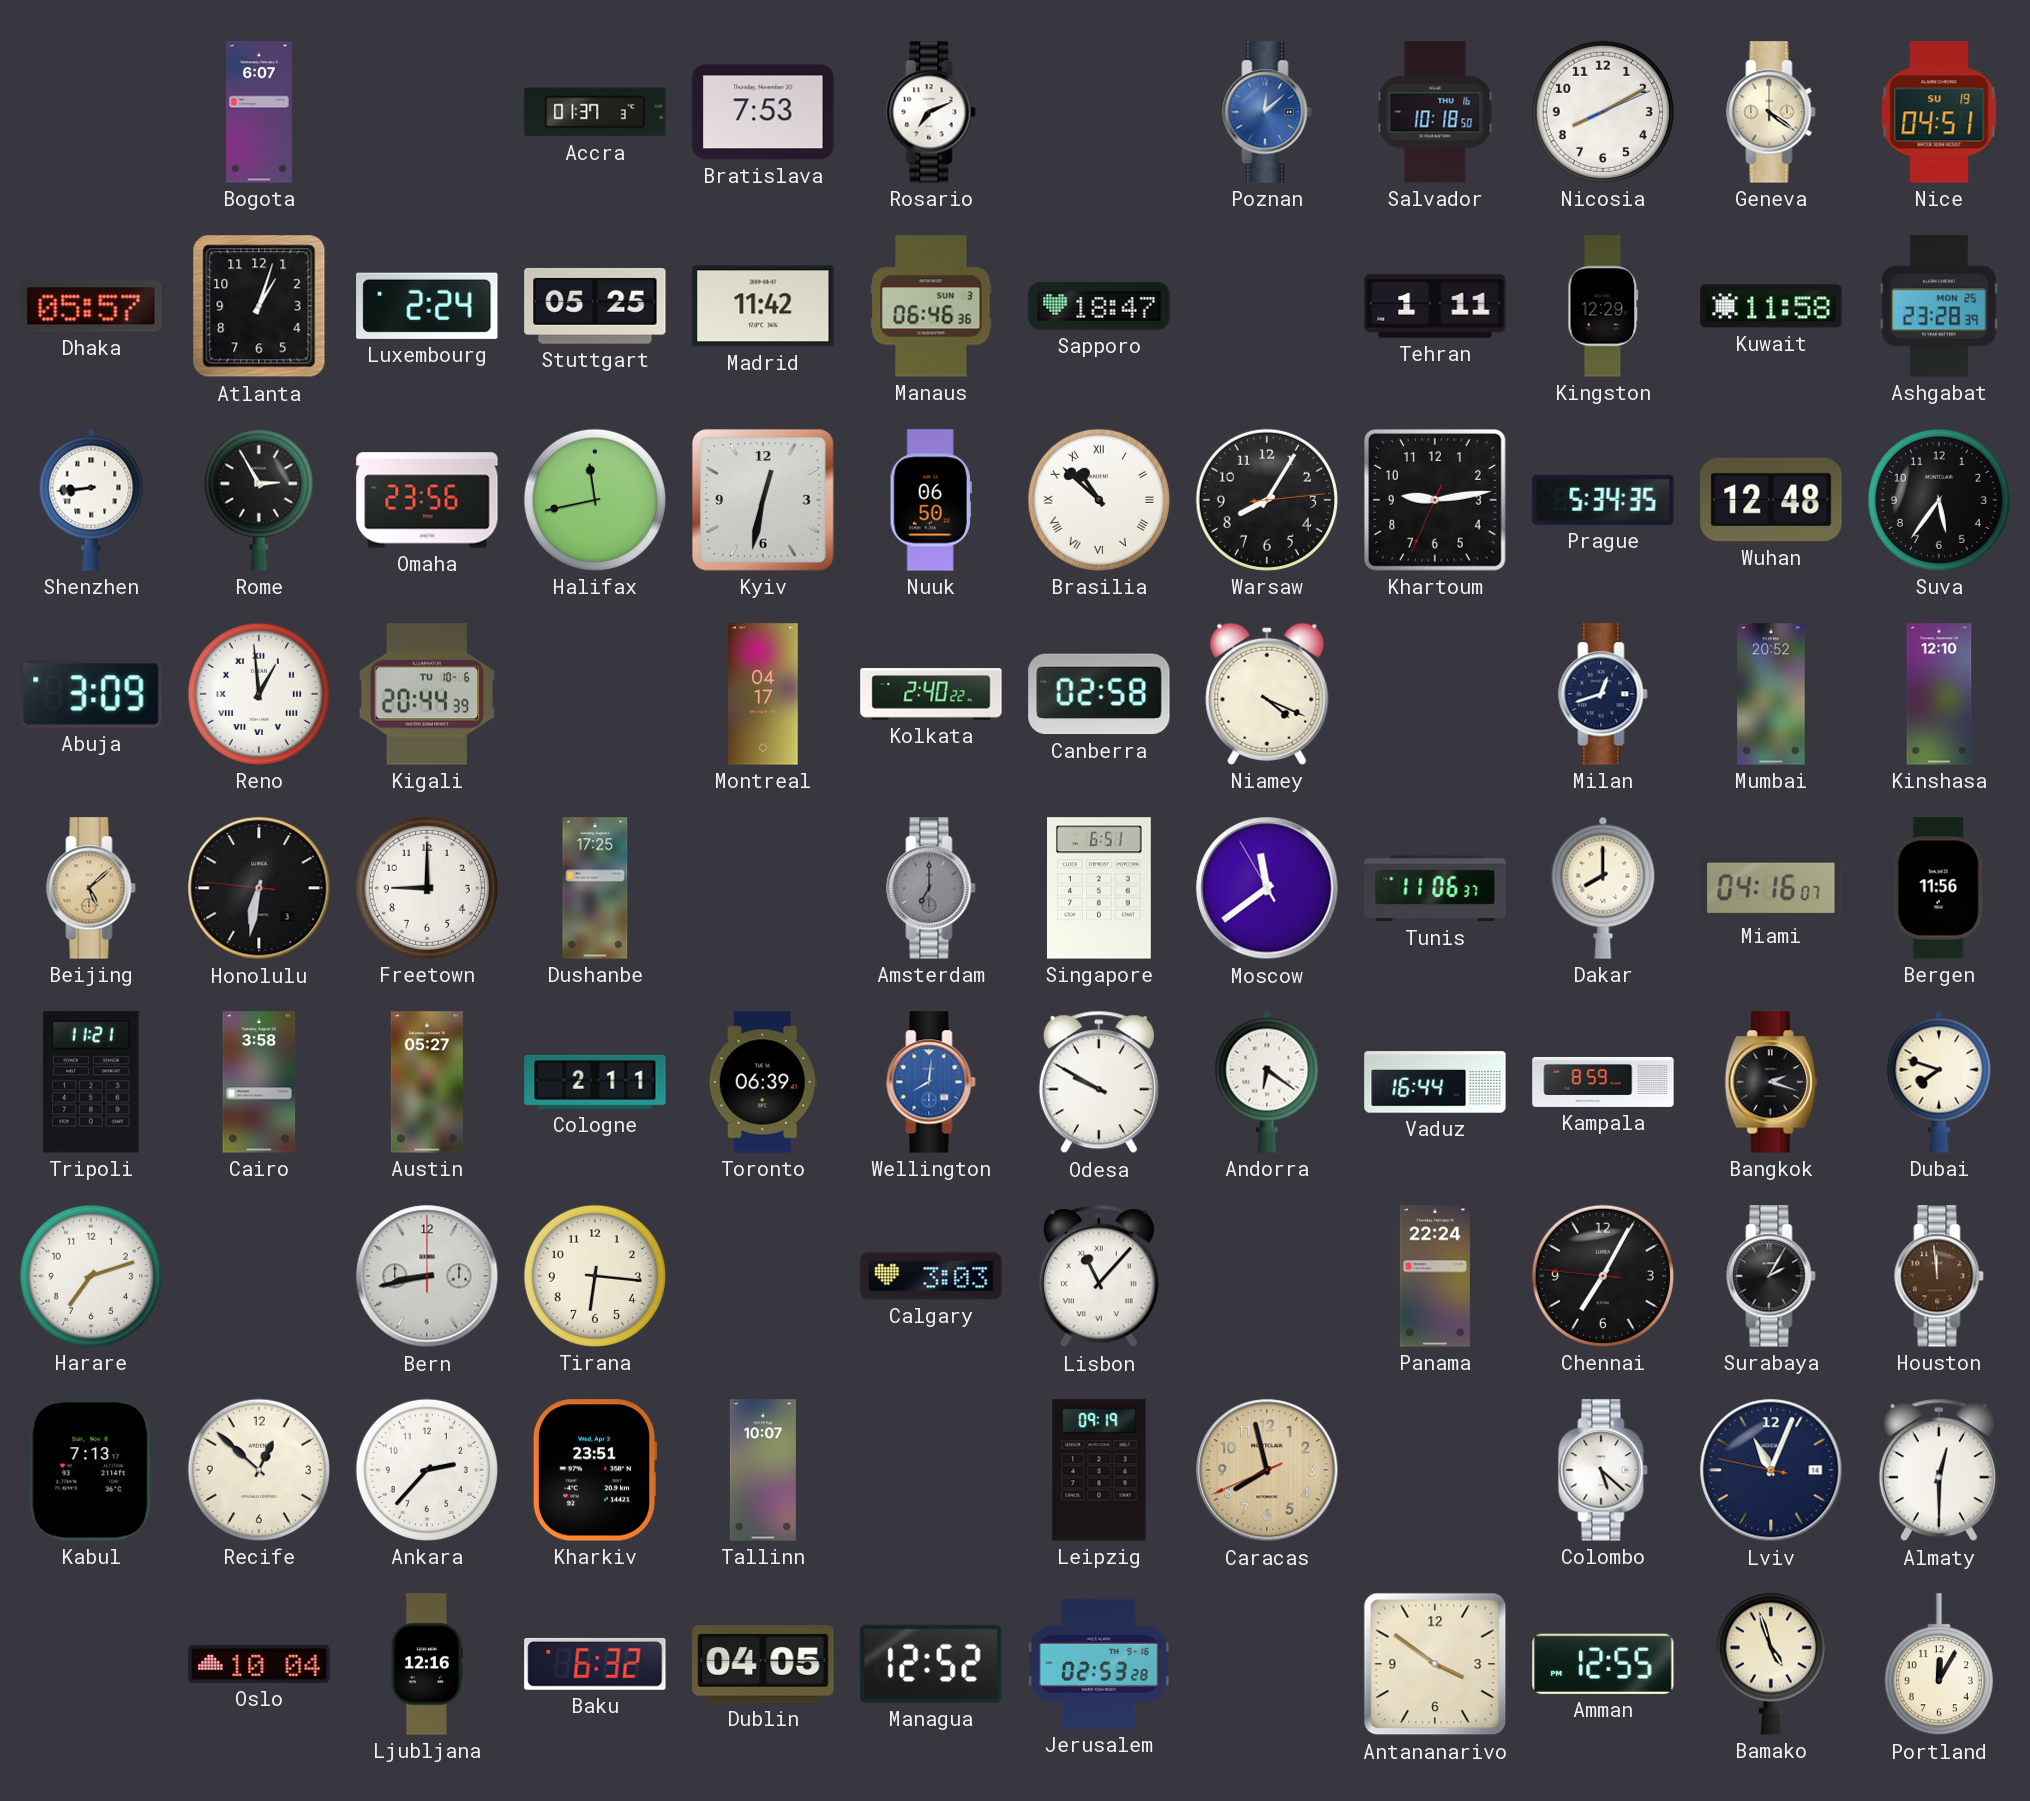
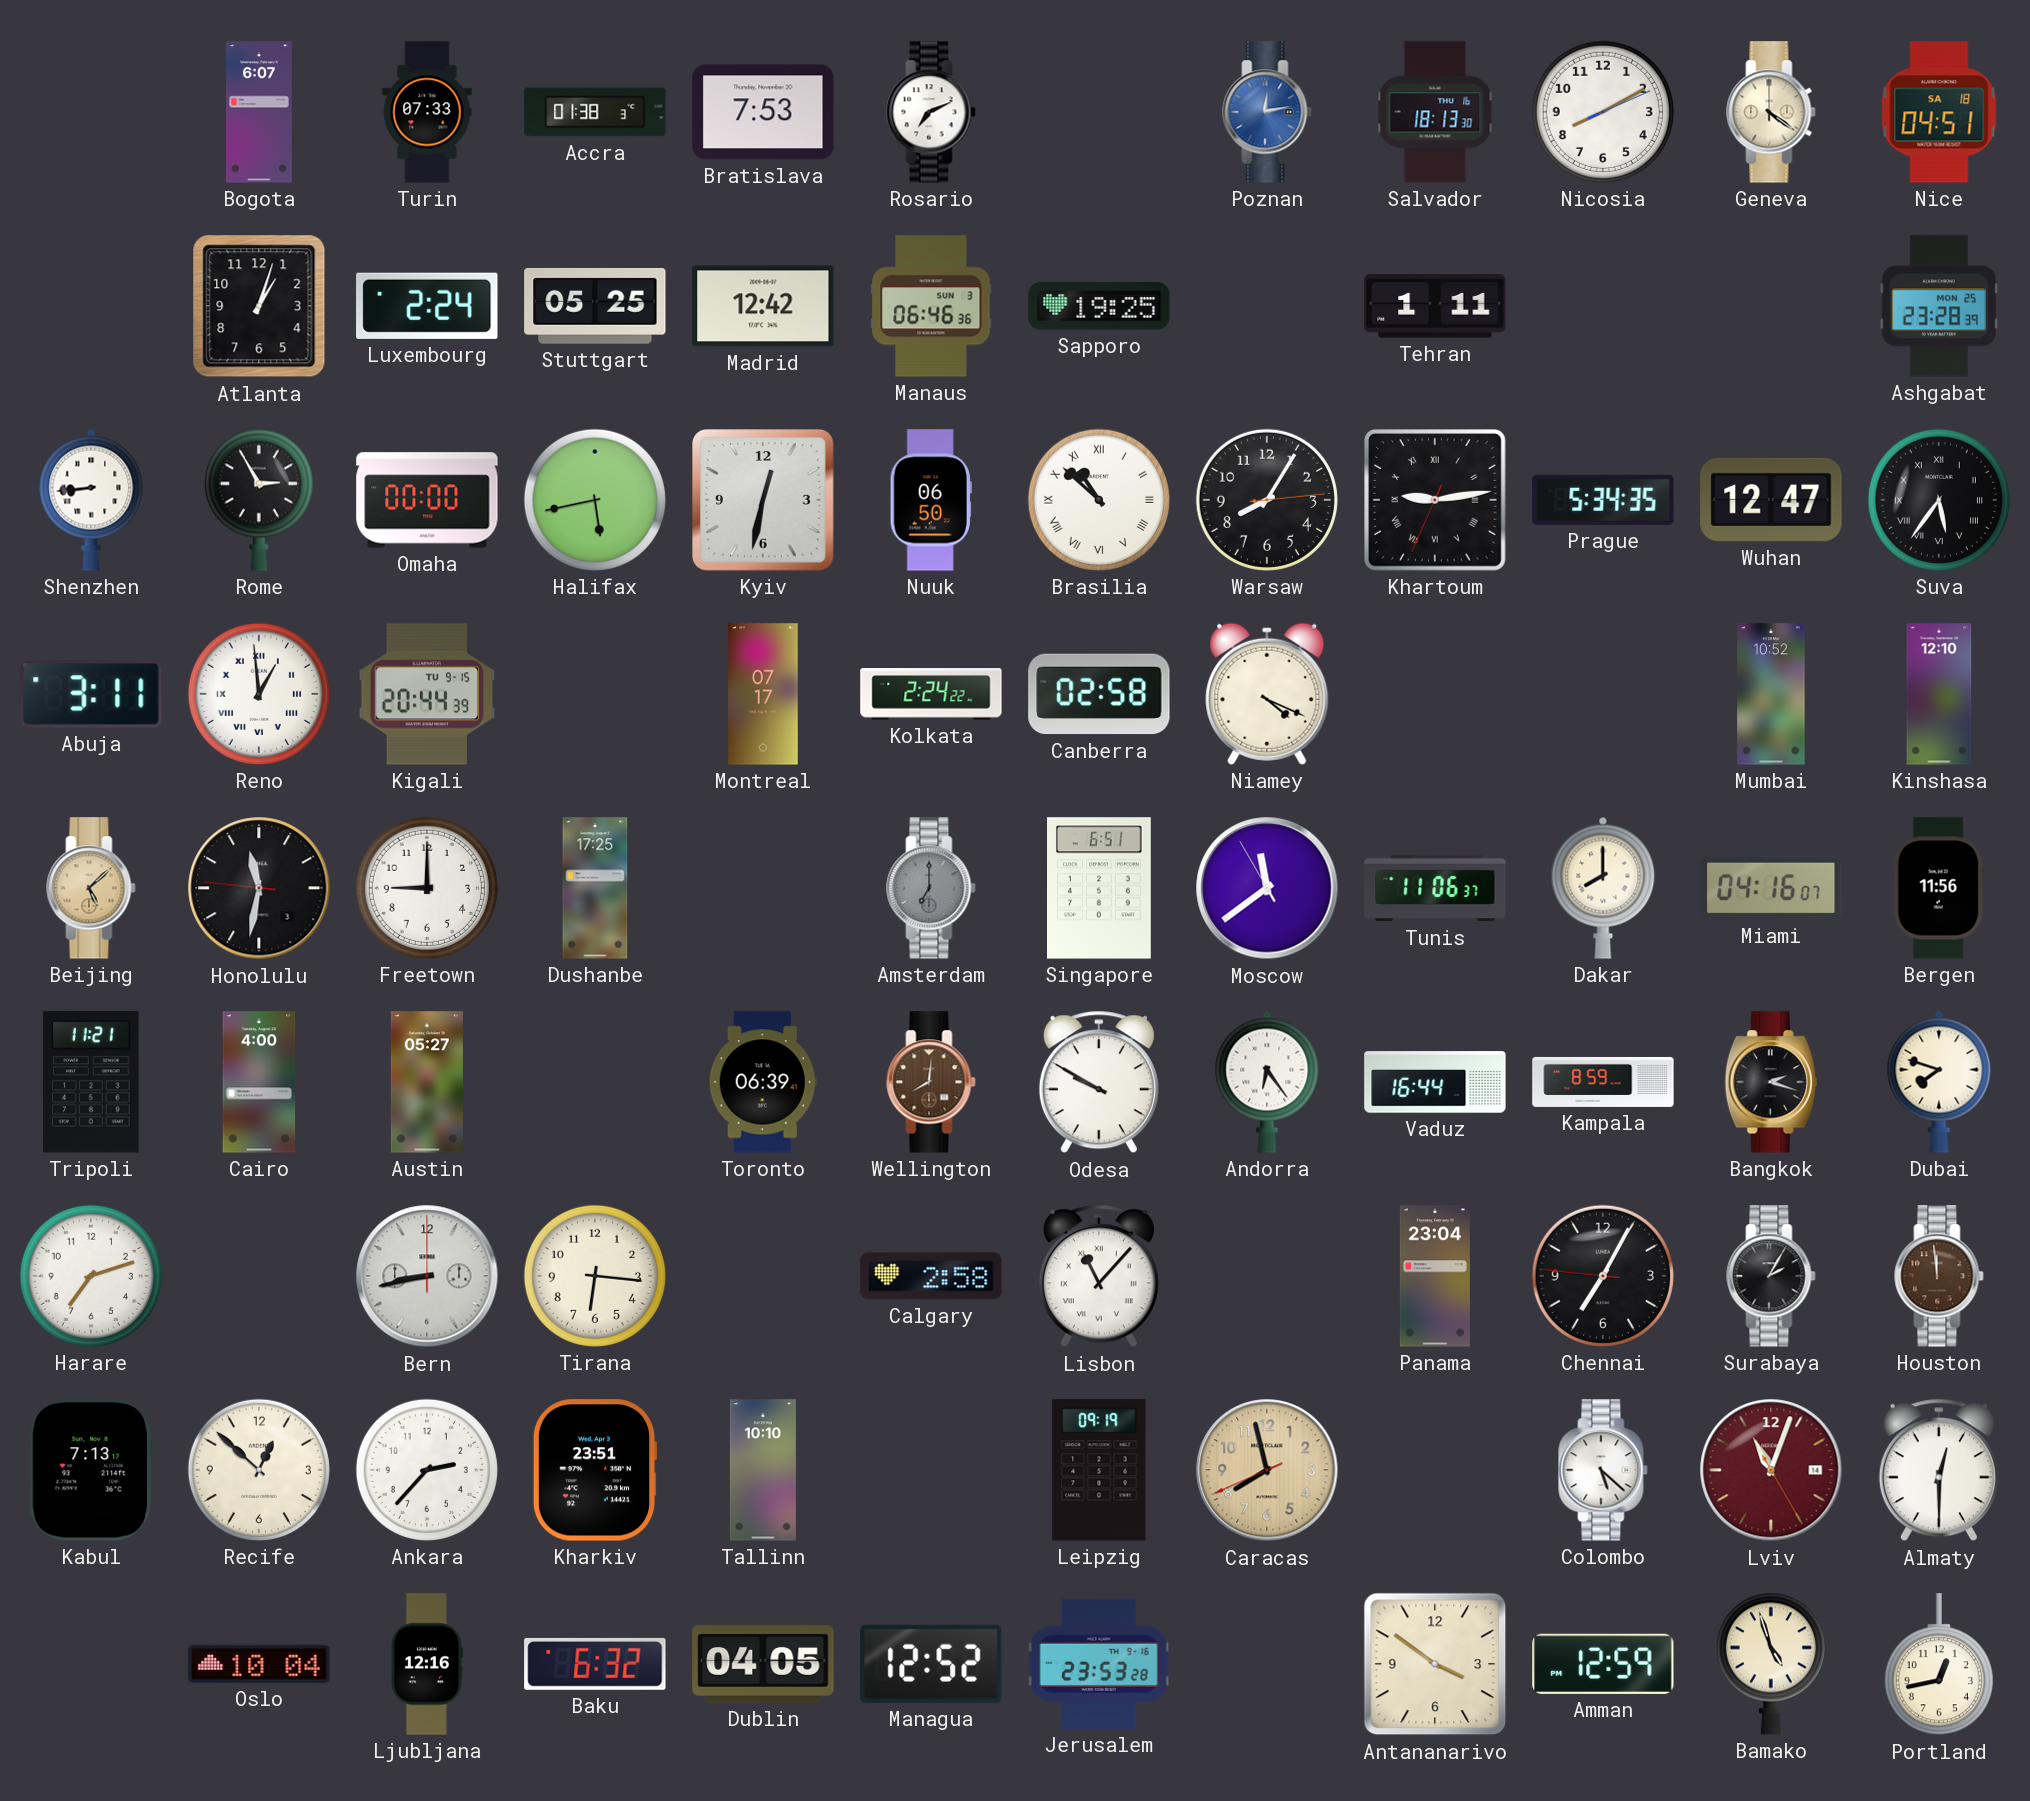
Turin: none -> 07:33
Accra: 01:37 -> 01:38
Poznan: 12:08 -> 12:13
Salvador: 10:18 -> 18:13
Nice date: SU 19 -> SA 18
Dhaka: 05:57 -> none
Madrid: 11:42 -> 12:42
Sapporo: 18:47 -> 19:25
Kingston: 12:29 -> none
Kuwait: 11:58 -> none
Omaha: 23:56 -> 00:00
Halifax: 11:43 -> 5:43
Khartoum numerals: Arabic -> Roman
Wuhan: 12:48 -> 12:47
Suva numerals: Arabic -> Roman
Abuja: 3:09 -> 3:11
Kigali date: TU 10-6 -> TU 9-15
Montreal: 04:17 -> 07:17
Kolkata: 2:40 -> 2:24
Milan: 12:42 -> none
Mumbai: 20:52 -> 10:52
Honolulu: 6:31 -> 11:31
Cairo: 3:58 -> 4:00
Cologne: 2:11 -> none
Wellington dial: blue -> brown
Andorra: 6:21 -> 6:24
Calgary: 3:03 -> 2:58
Panama: 22:24 -> 23:04
Tallinn: 10:07 -> 10:10
Lviv: 11:03:47 -> 11:03:25
Lviv dial: navy -> burgundy
Jerusalem: 02:53 -> 23:53
Amman: 12:55 -> 12:59
Portland: 12:05 -> 12:43
